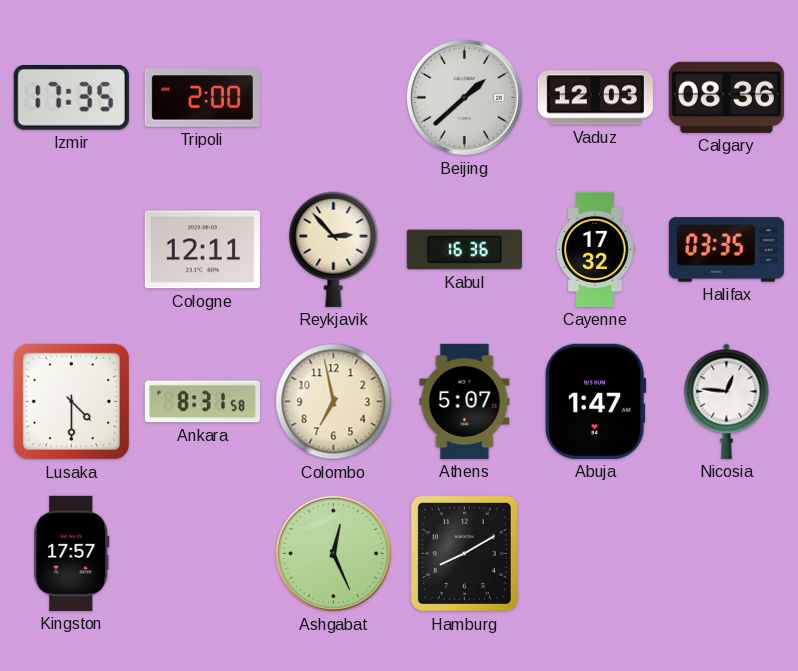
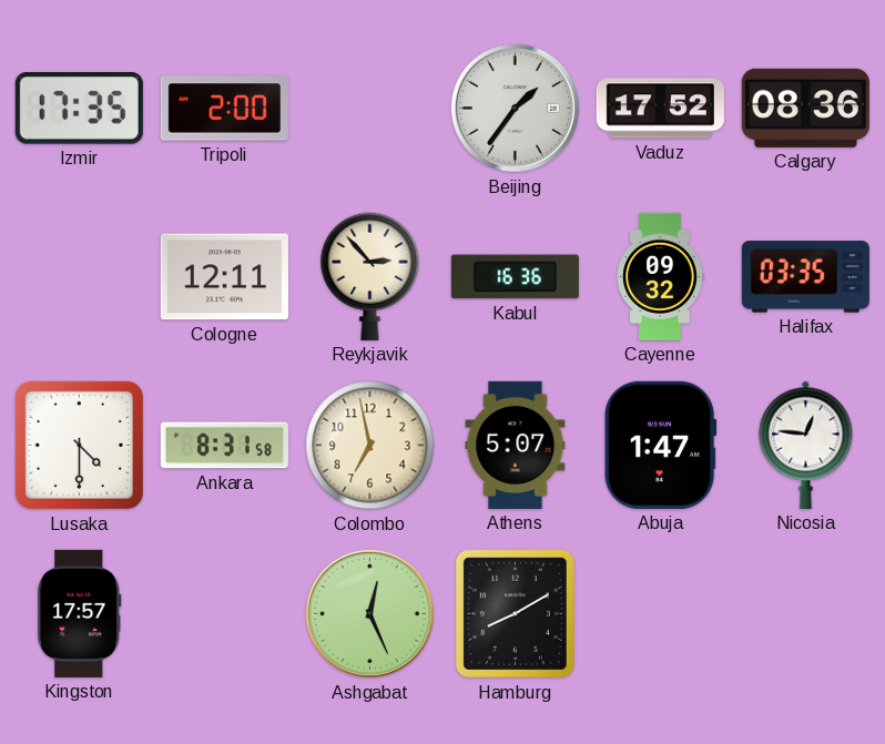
Beijing: 1:38 -> 1:36
Vaduz: 12:03 -> 17:52
Cayenne: 17:32 -> 09:32
